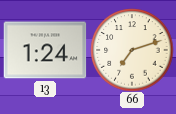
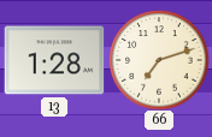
13: 1:24 -> 1:28
